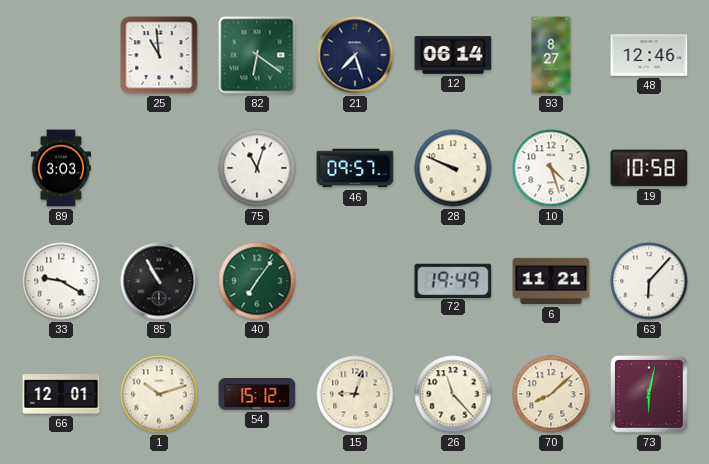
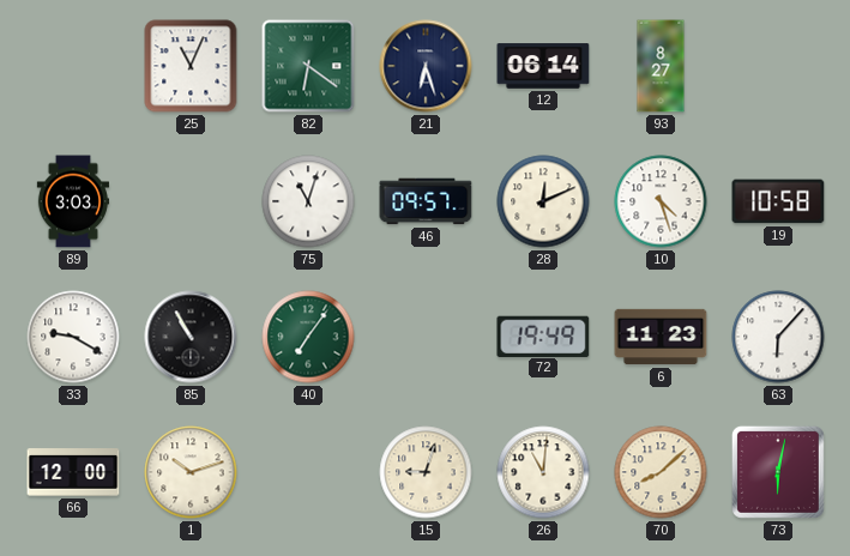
25: 10:59 -> 11:04
21: 7:27 -> 6:27
48: 12:46 -> none
28: 9:49 -> 12:11
6: 11:21 -> 11:23
66: 12:01 -> 12:00
54: 15:12 -> none
26: 11:23 -> 11:01
